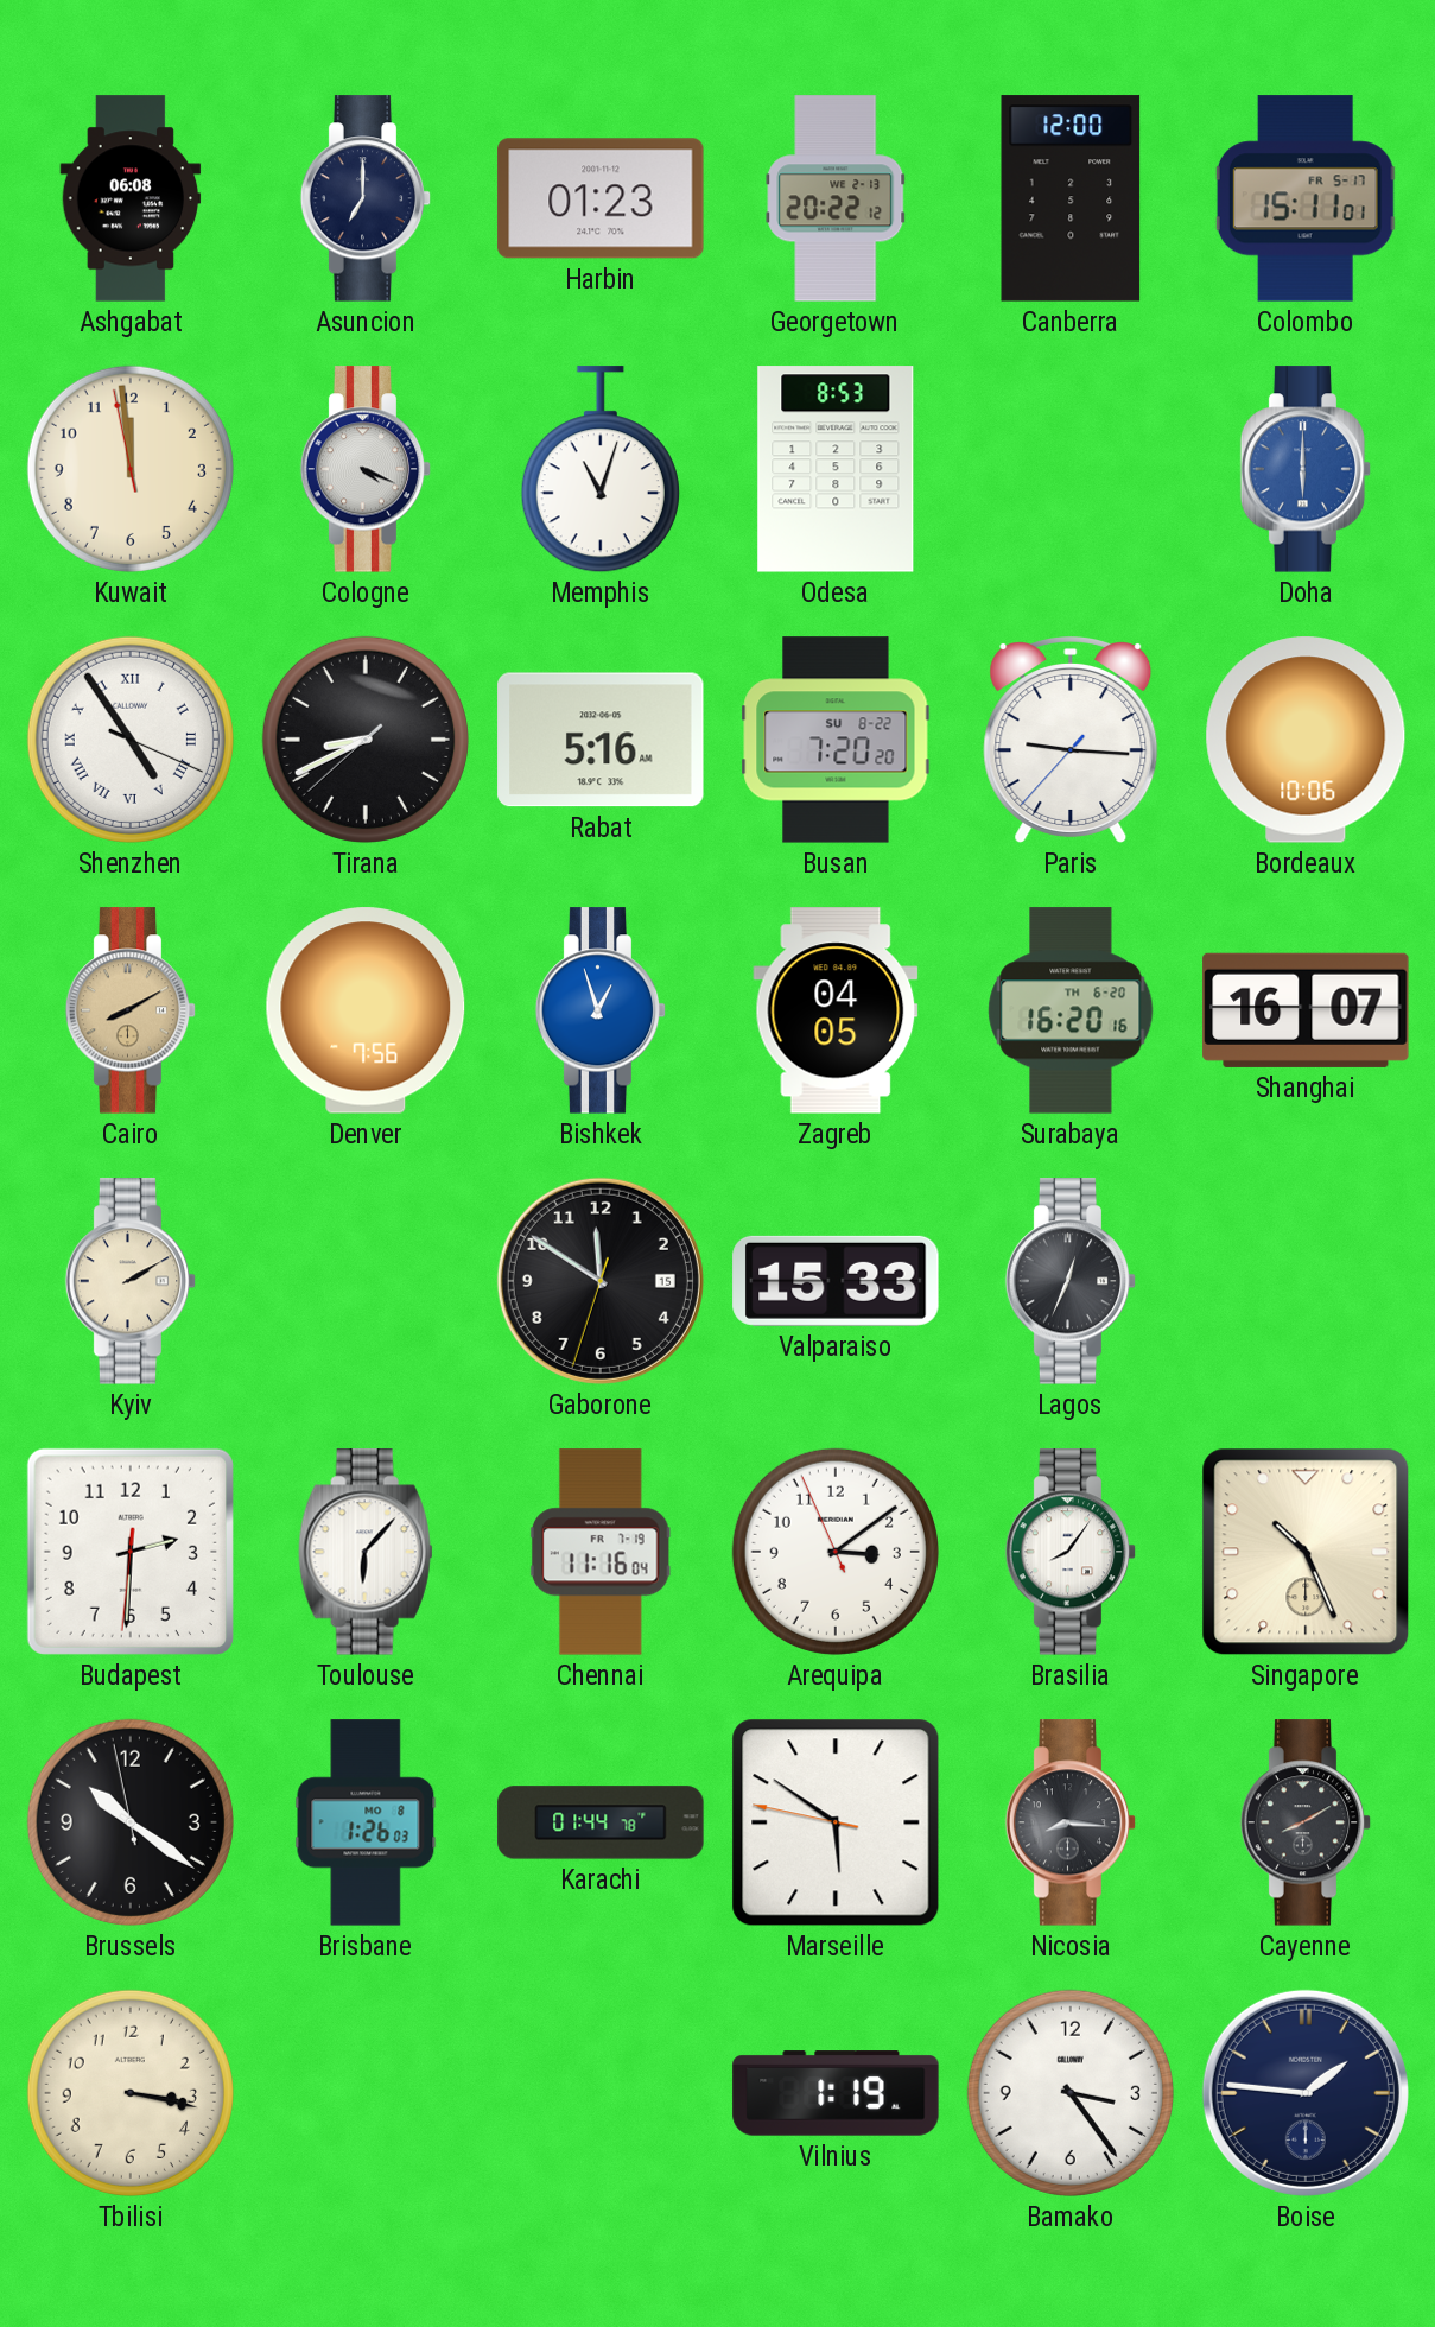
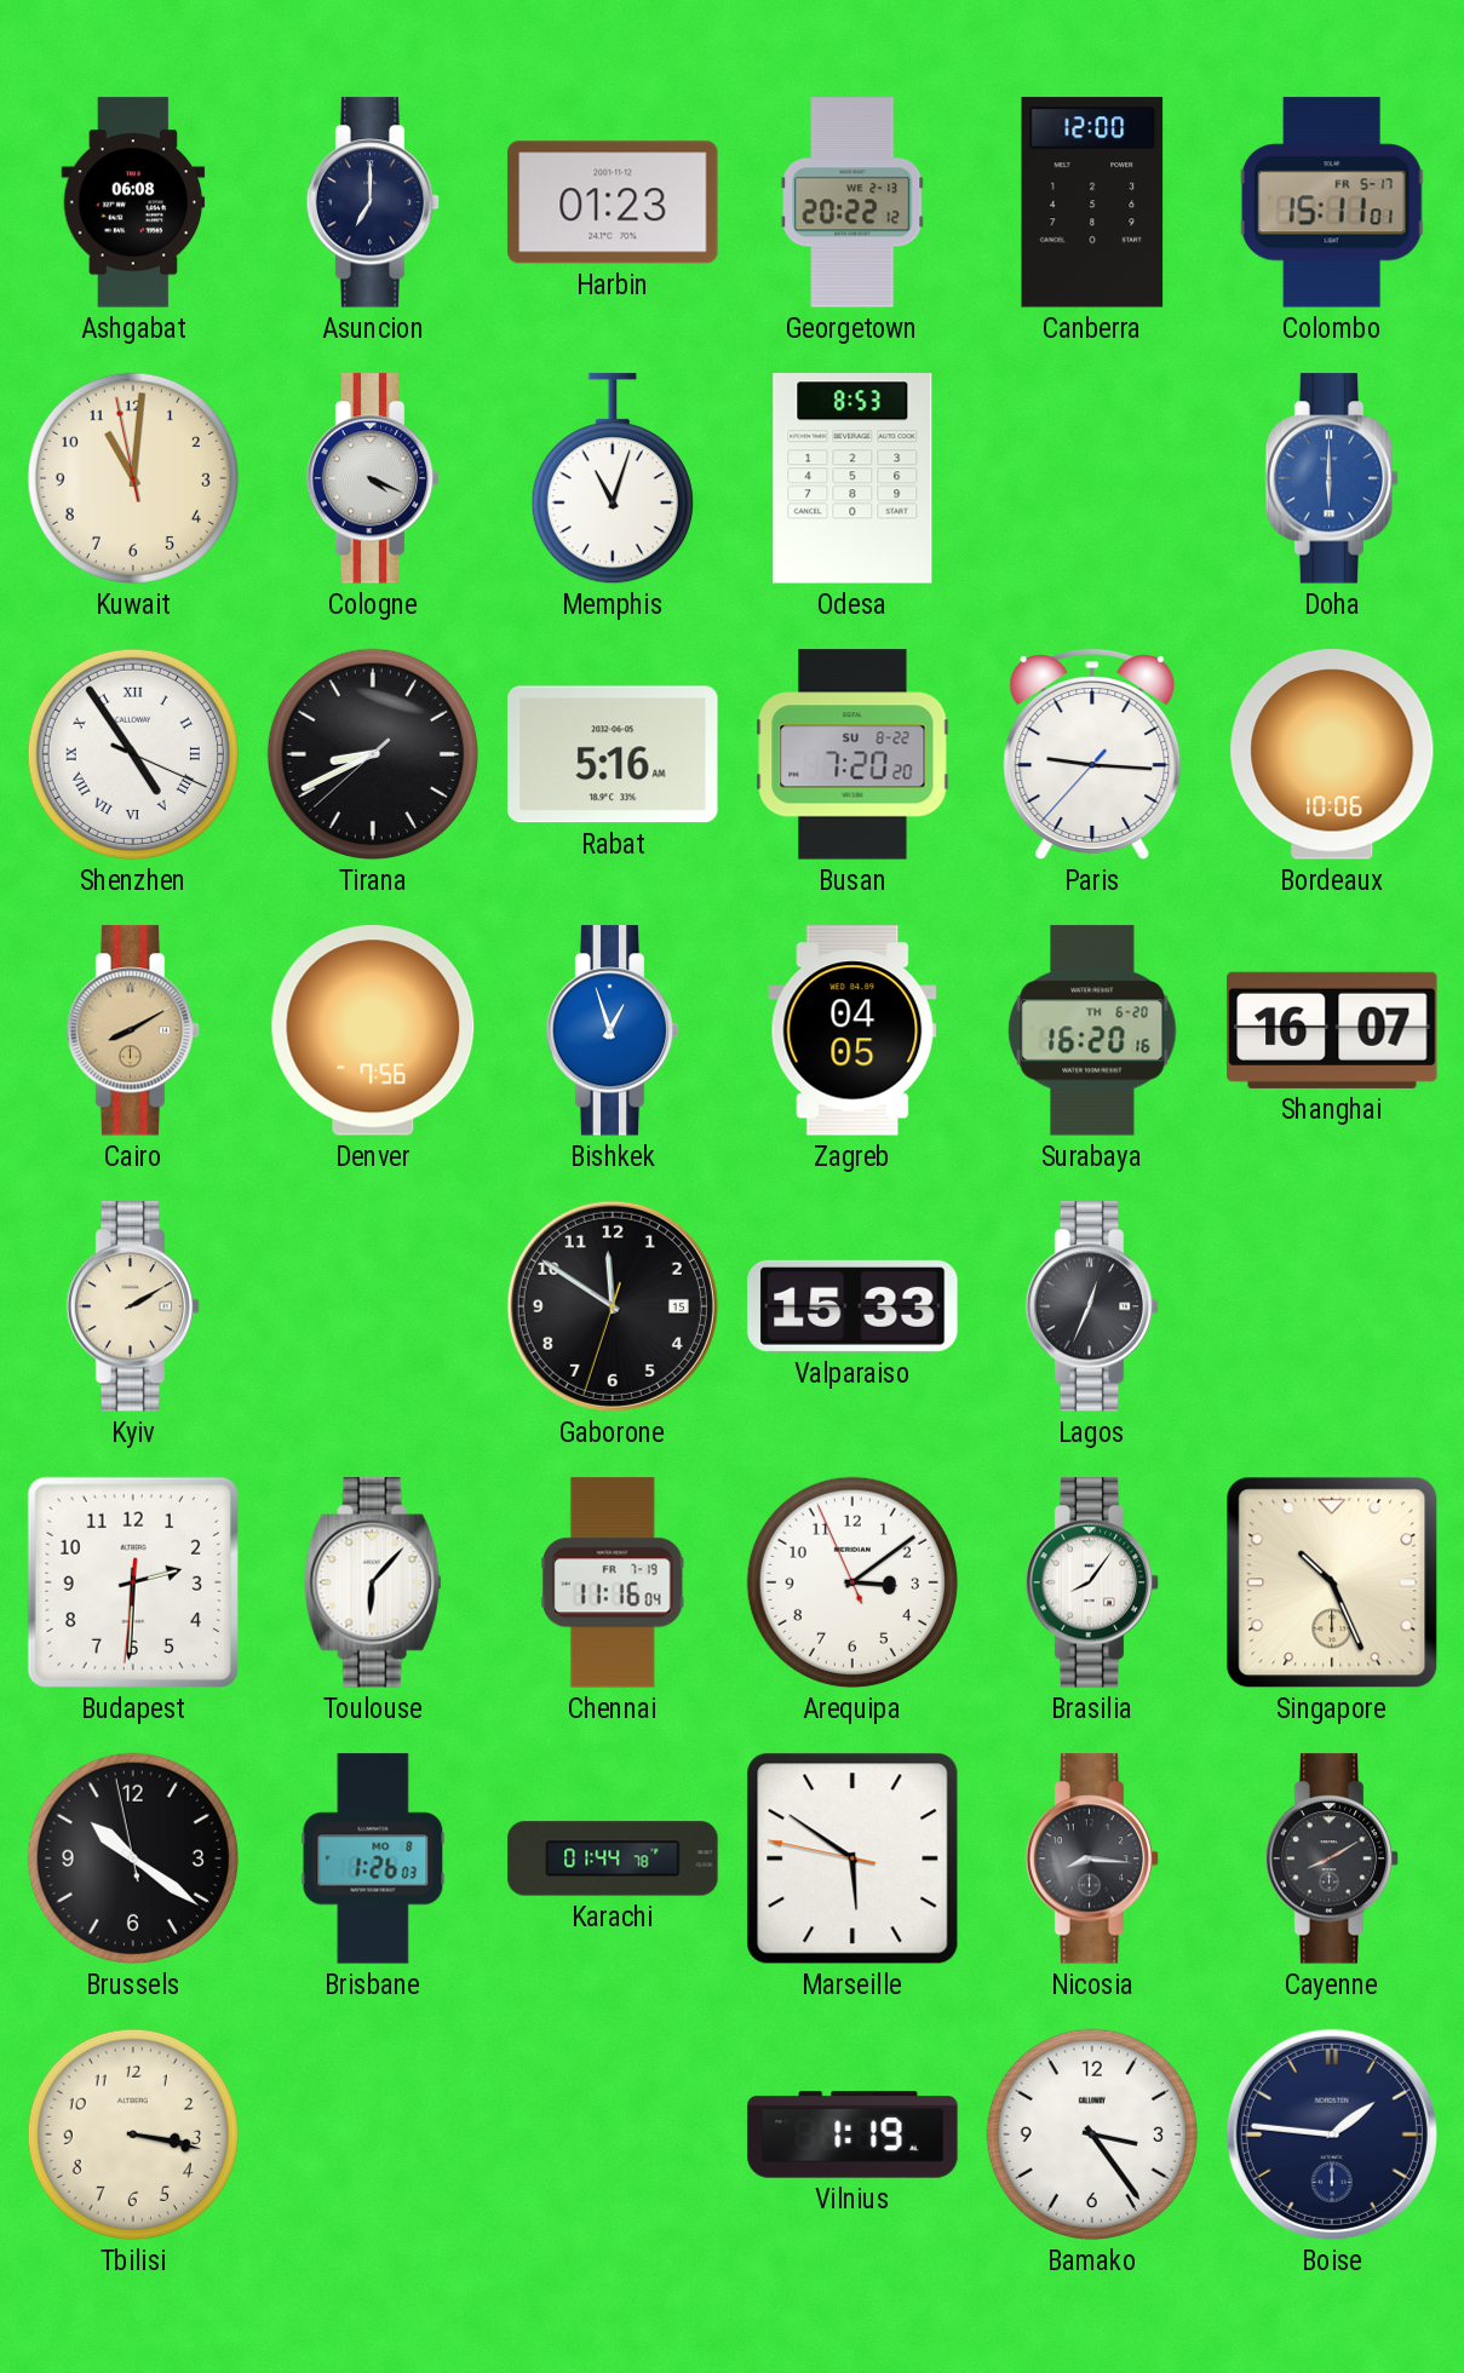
Kuwait: 11:58 -> 11:00
